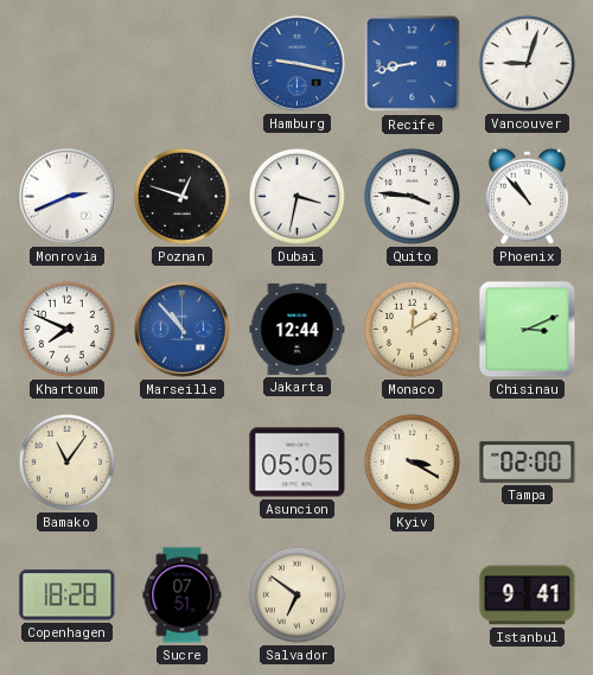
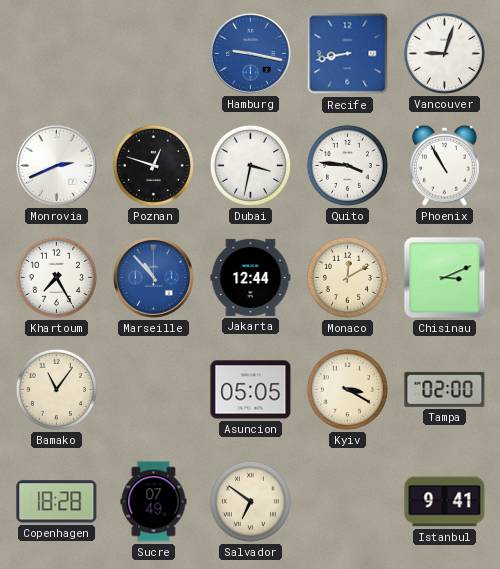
Phoenix: 10:53 -> 10:55
Khartoum: 7:49 -> 7:25
Sucre: 07:51 -> 07:49
